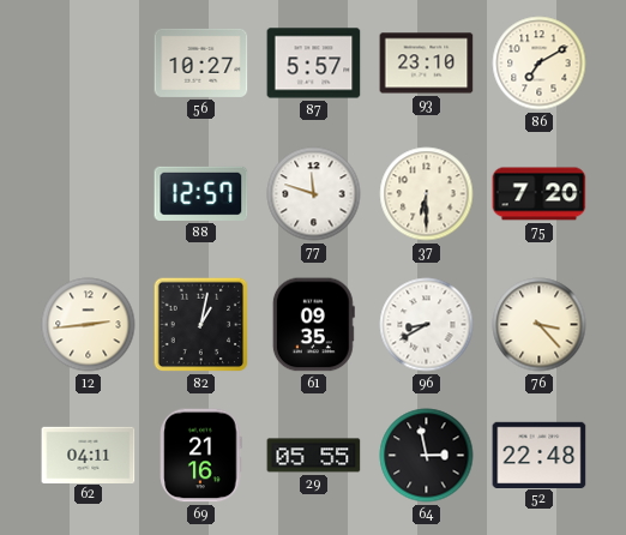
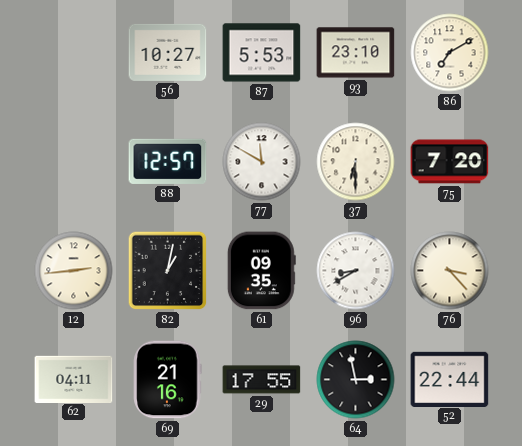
87: 5:57 -> 5:53
77: 11:48 -> 11:50
29: 05:55 -> 17:55
52: 22:48 -> 22:44
